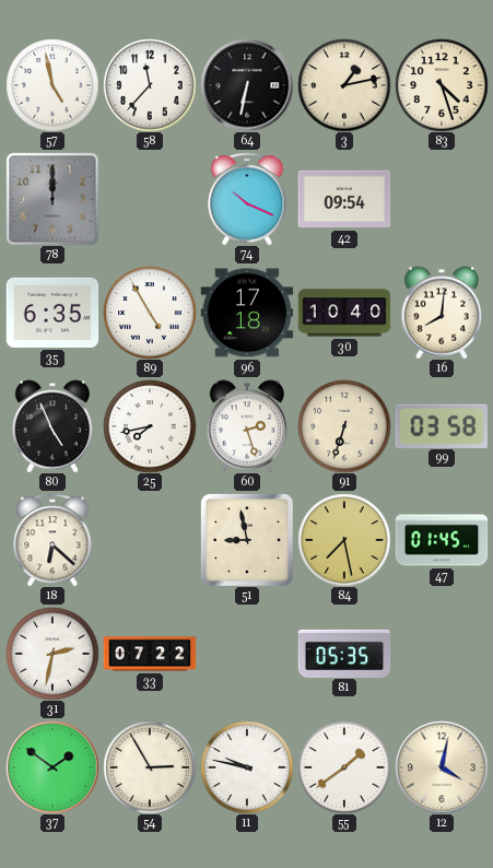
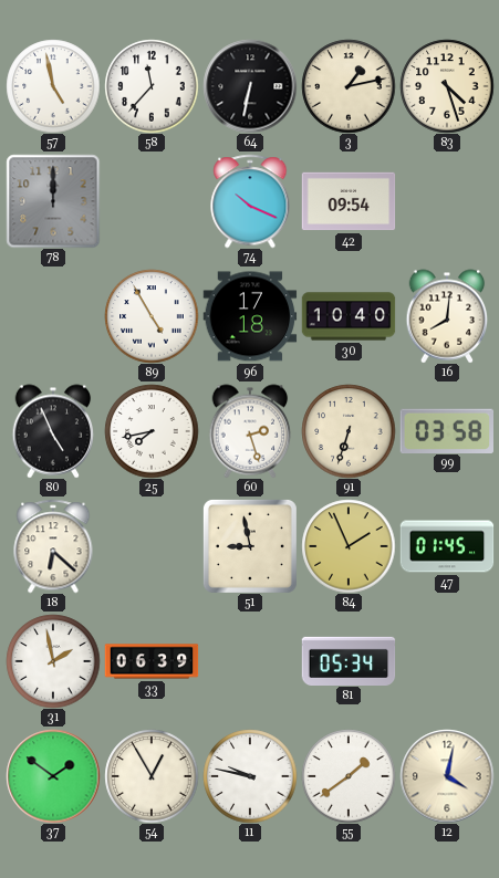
35: 6:35 -> none
84: 7:28 -> 1:56
31: 2:32 -> 1:58
33: 07:22 -> 06:39
81: 05:35 -> 05:34
54: 2:55 -> 12:55
